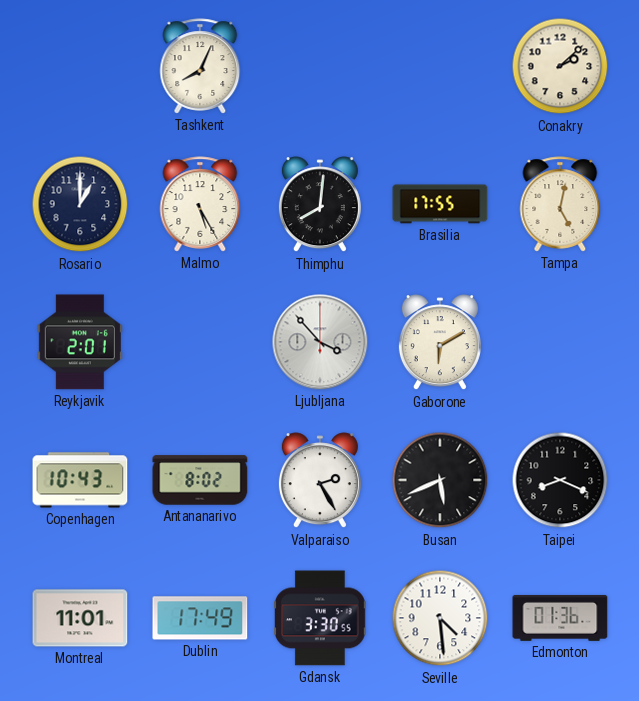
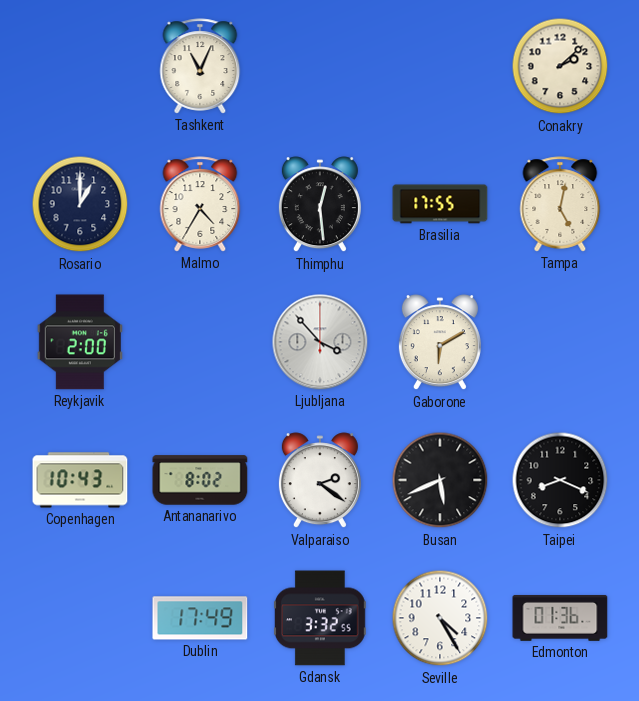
Tashkent: 8:04 -> 11:04
Malmo: 5:25 -> 4:35
Thimphu: 8:01 -> 12:29
Reykjavik: 2:01 -> 2:00
Valparaiso: 2:25 -> 2:21
Montreal: 11:01 -> none
Gdansk: 3:30 -> 3:32
Seville: 4:29 -> 4:25
